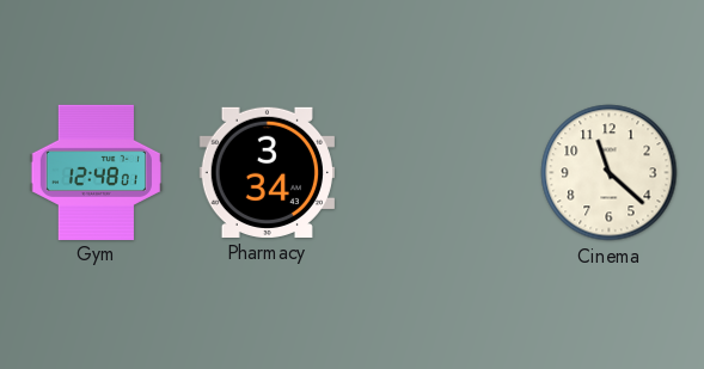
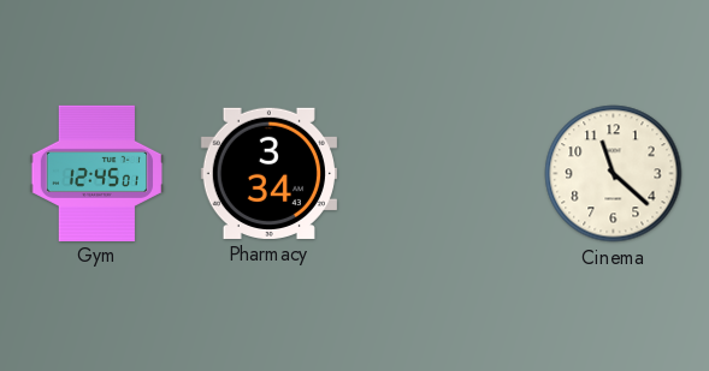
Gym: 12:48 -> 12:45
